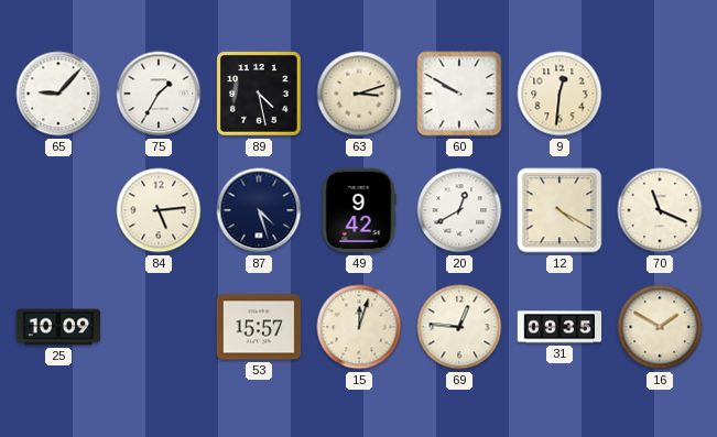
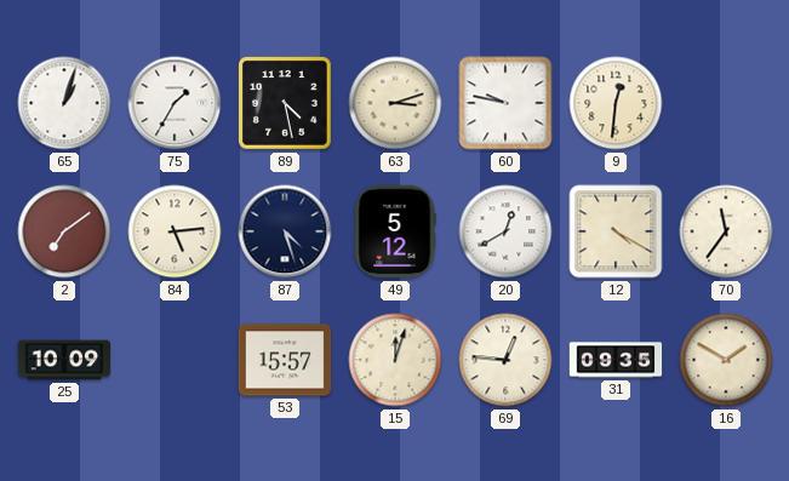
65: 9:07 -> 1:03
60: 9:50 -> 9:47
2: none -> 7:09
49: 9:42 -> 5:12
70: 11:19 -> 11:36
